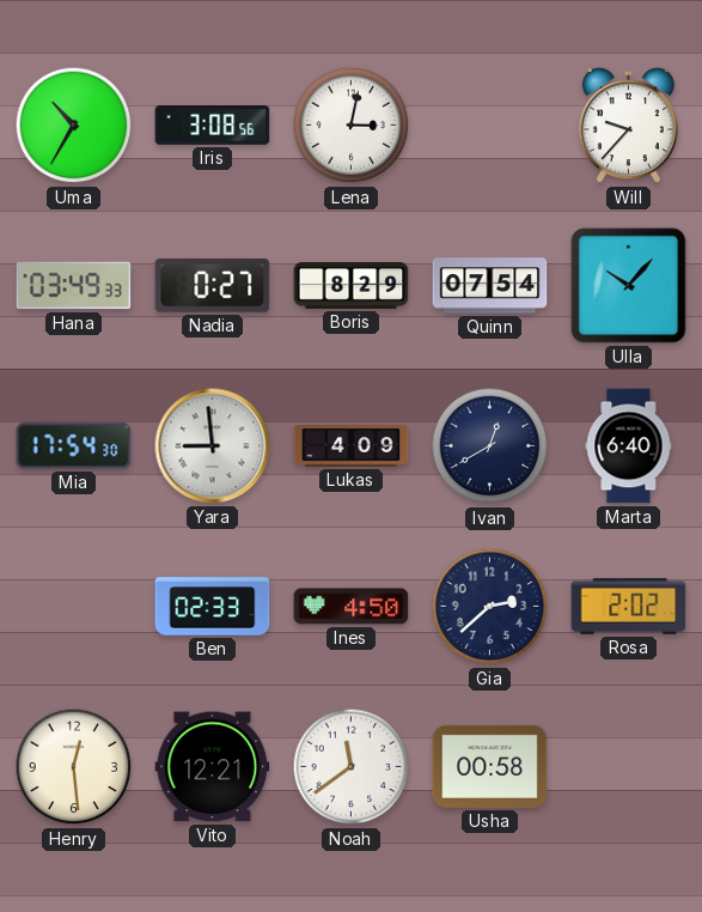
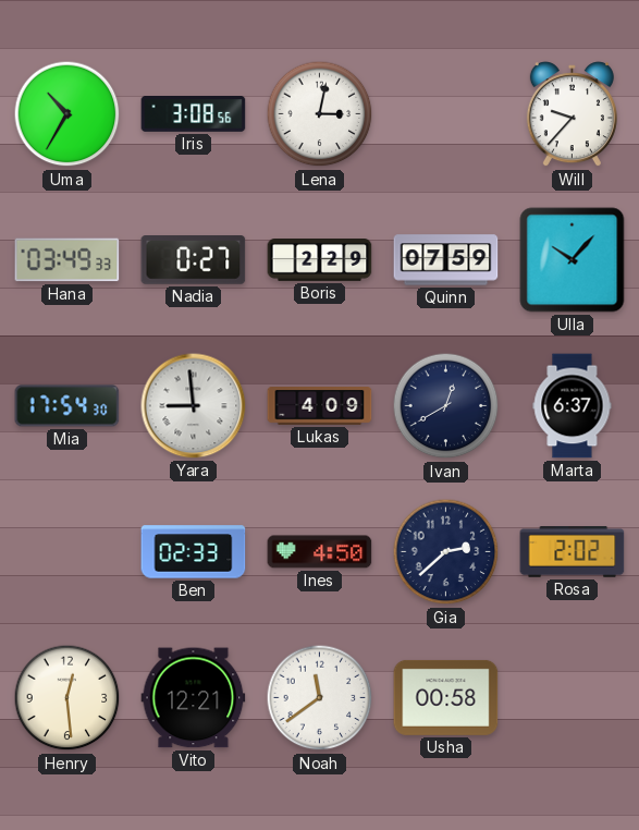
Boris: 8:29 -> 2:29
Quinn: 07:54 -> 07:59
Marta: 6:40 -> 6:37
